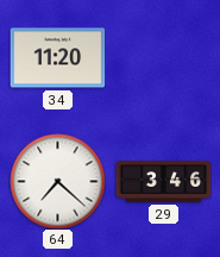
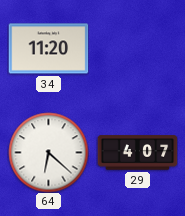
64: 7:22 -> 6:22
29: 3:46 -> 4:07
